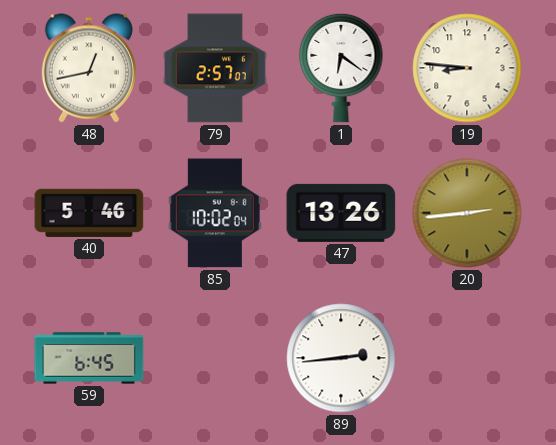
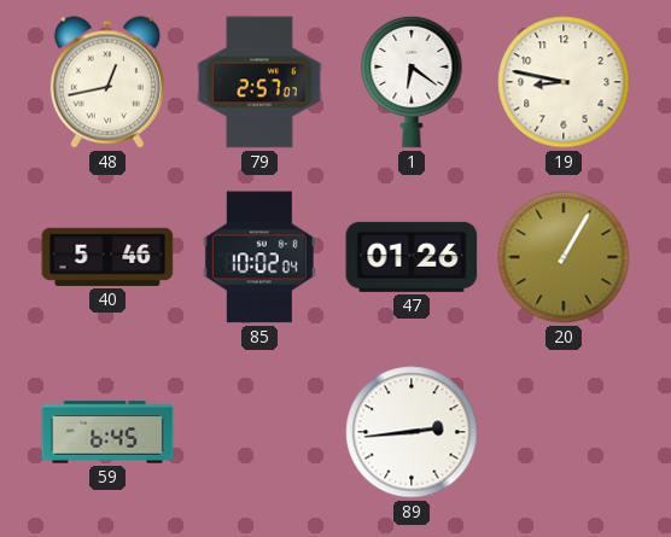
19: 8:46 -> 8:47
47: 13:26 -> 01:26
20: 2:44 -> 1:05
